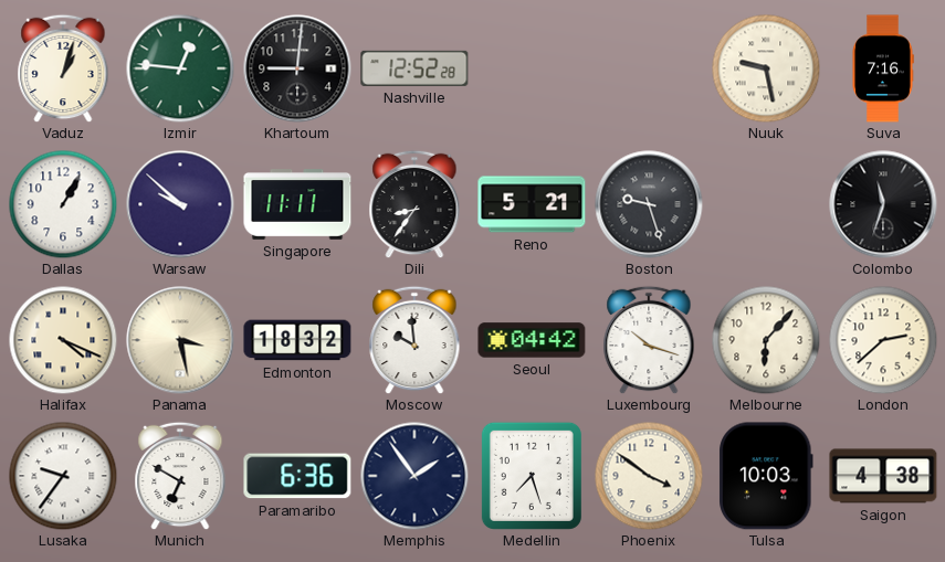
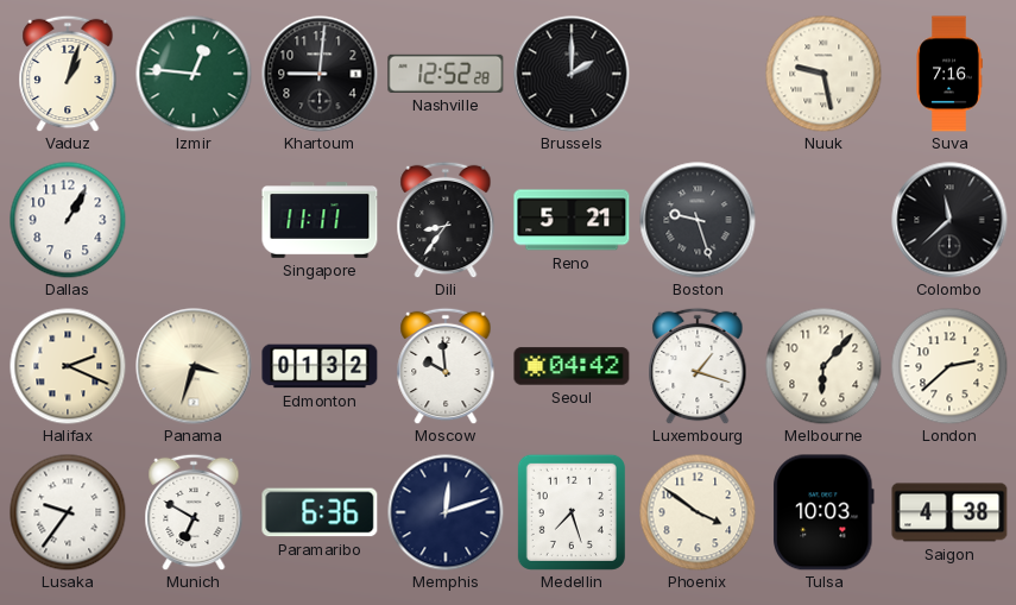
Brussels: none -> 2:00
Warsaw: 9:52 -> none
Colombo: 11:33 -> 11:38
Halifax: 4:19 -> 2:19
Panama: 3:28 -> 3:33
Edmonton: 18:32 -> 01:32
Luxembourg: 10:18 -> 1:18
Memphis: 1:54 -> 12:12
